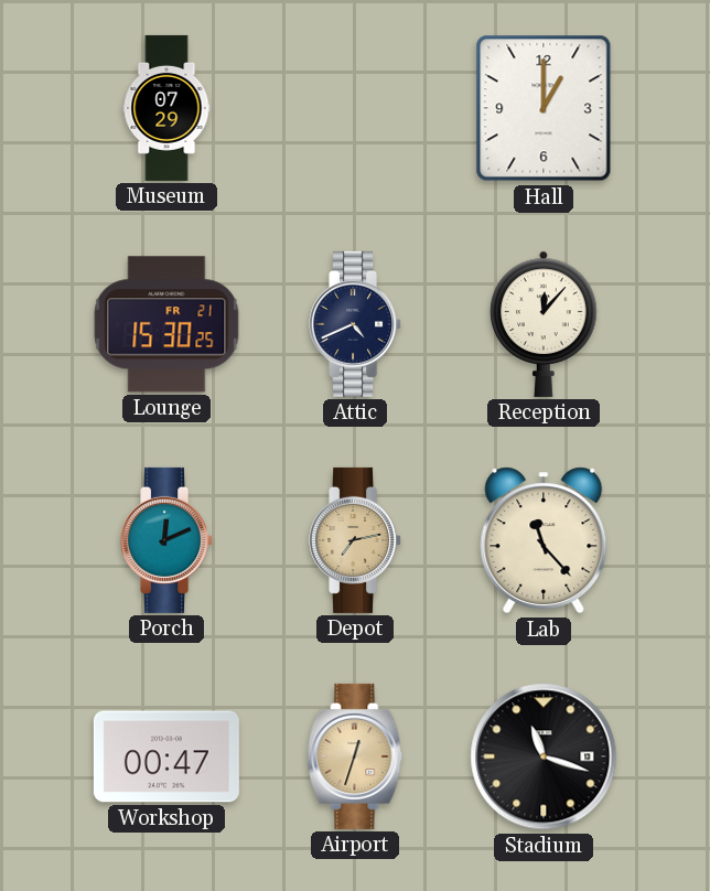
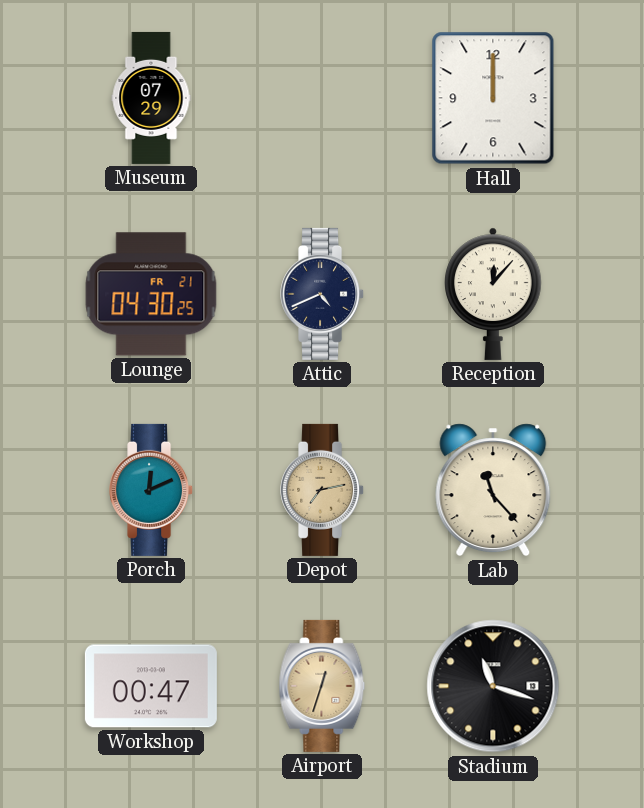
Hall: 1:00 -> 12:00
Lounge: 15:30 -> 04:30
